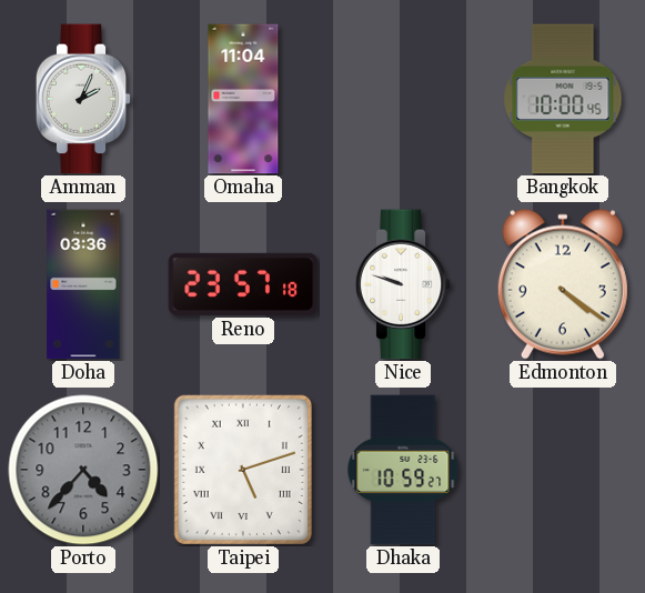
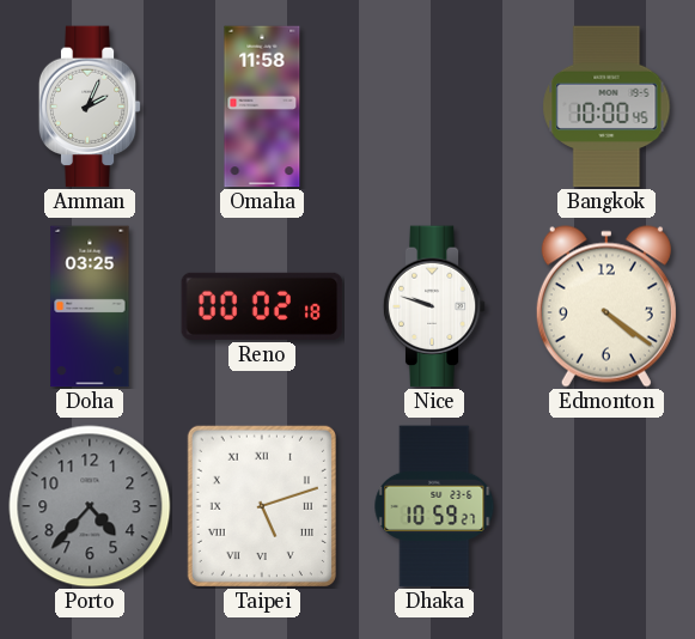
Omaha: 11:04 -> 11:58
Doha: 03:36 -> 03:25
Reno: 23:57 -> 00:02
